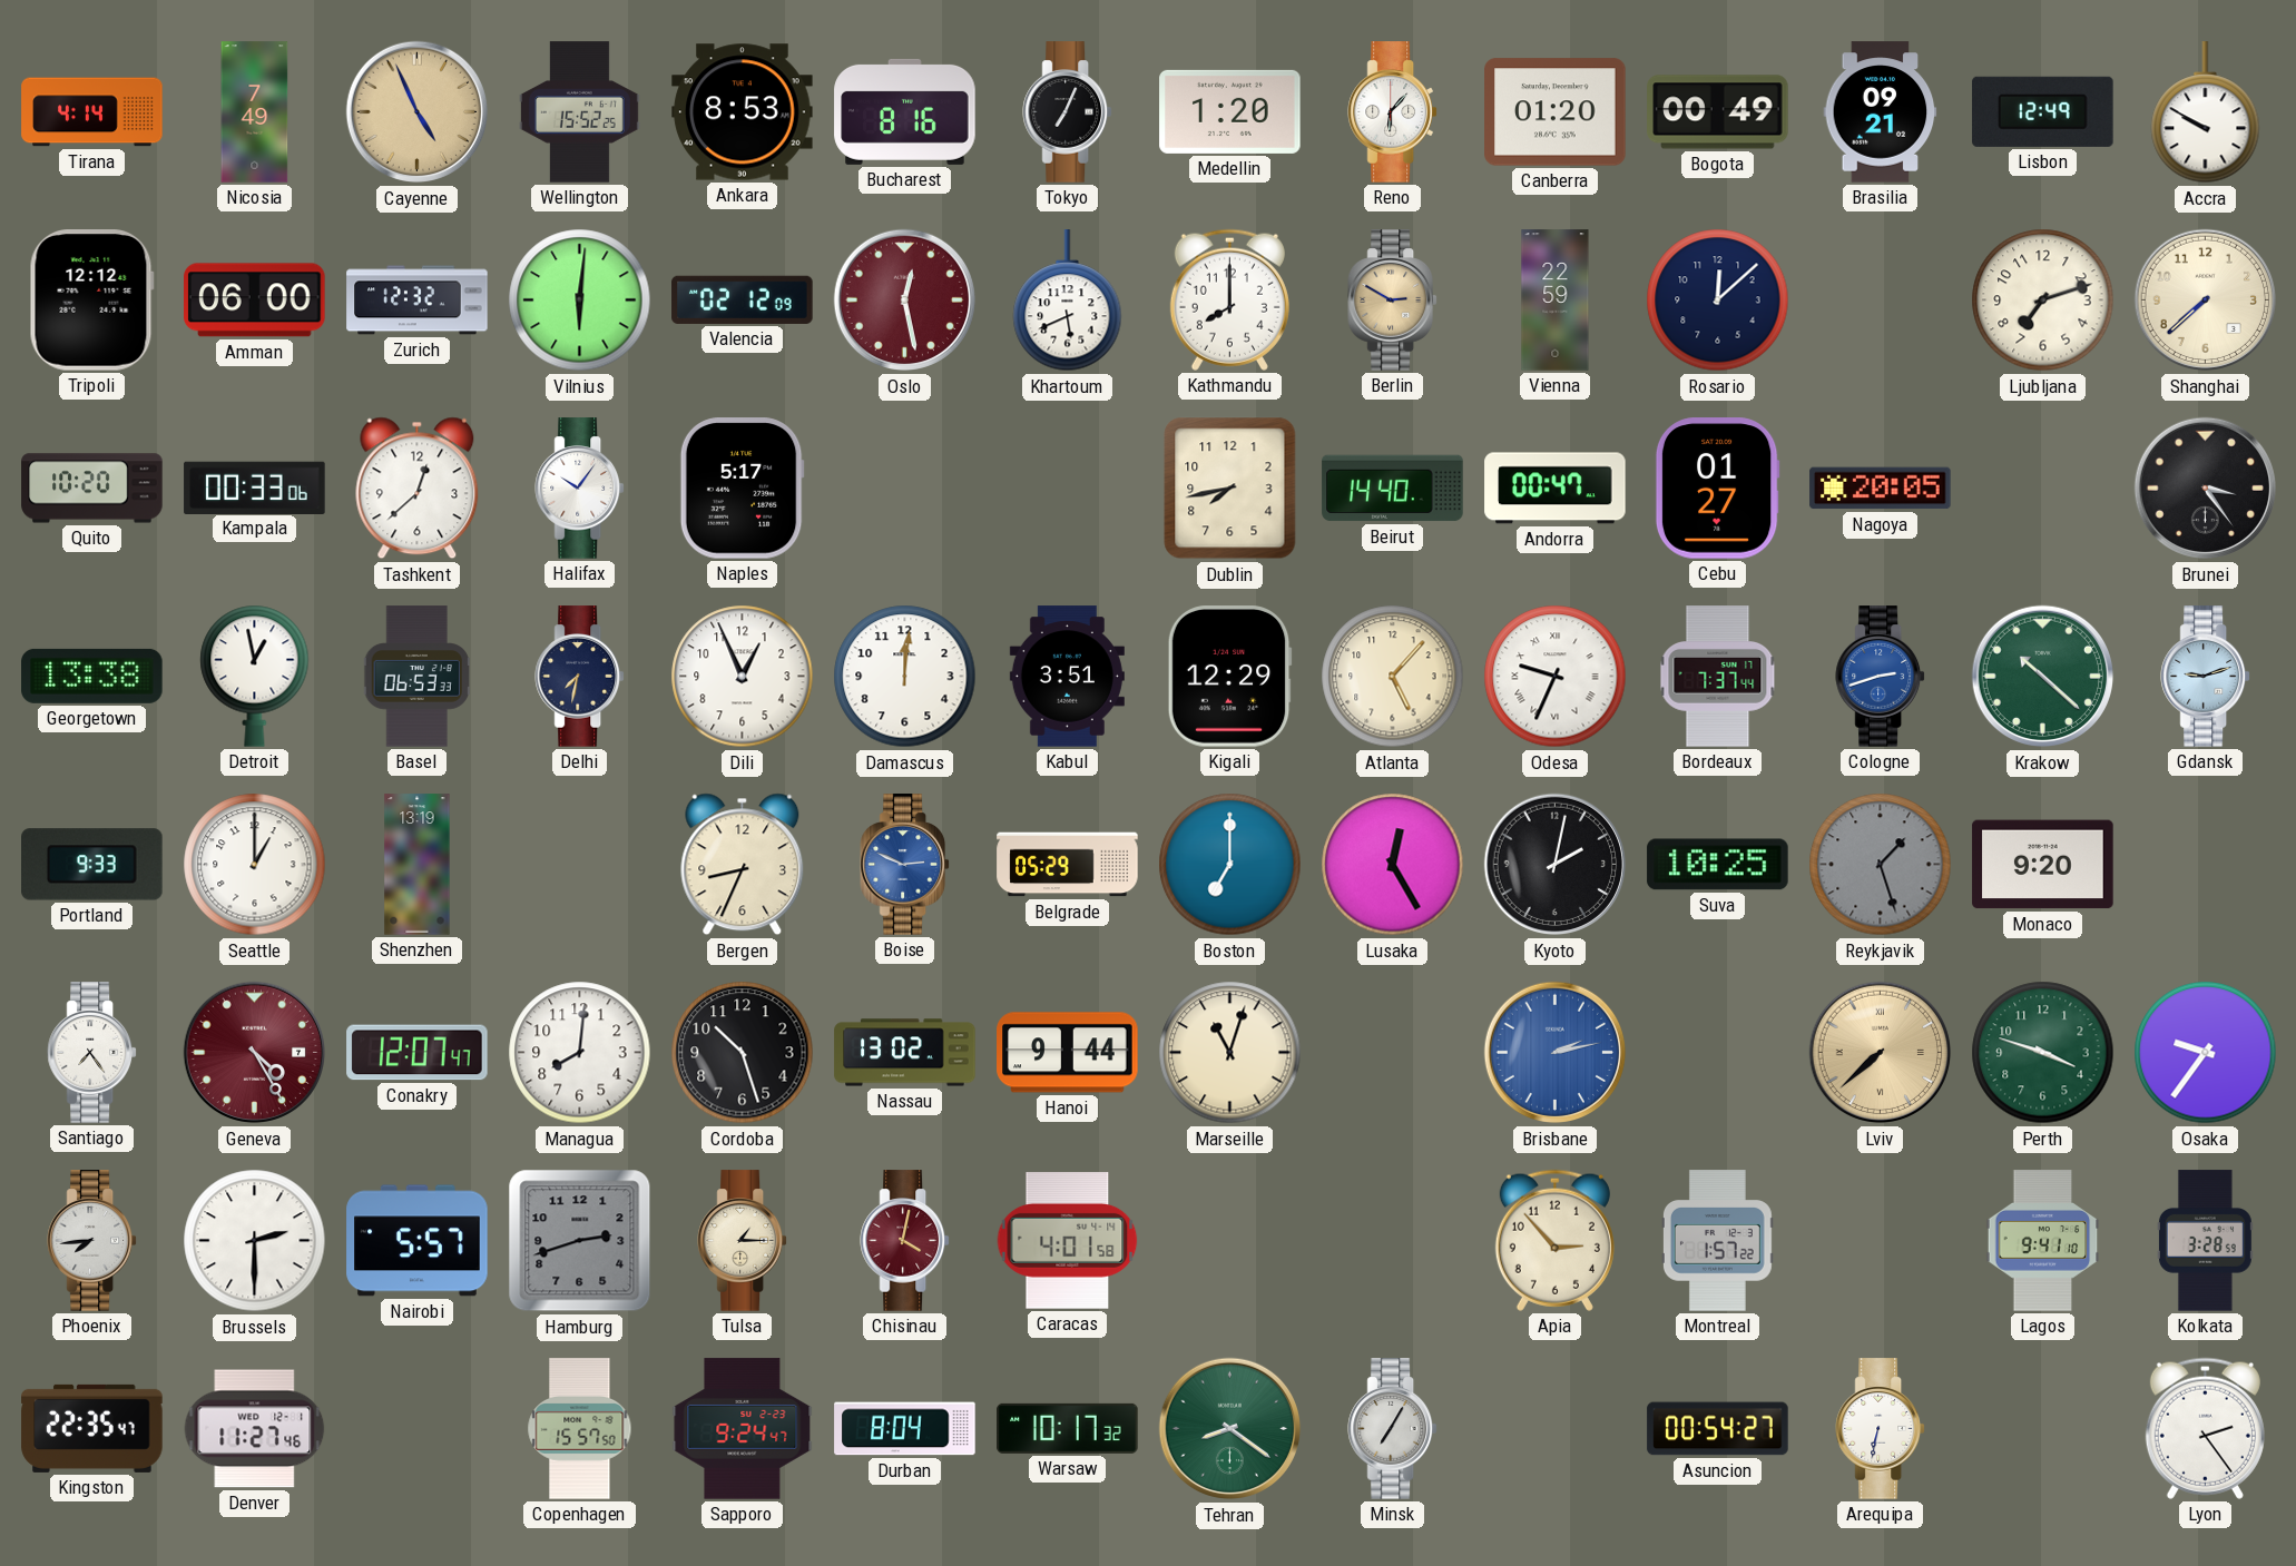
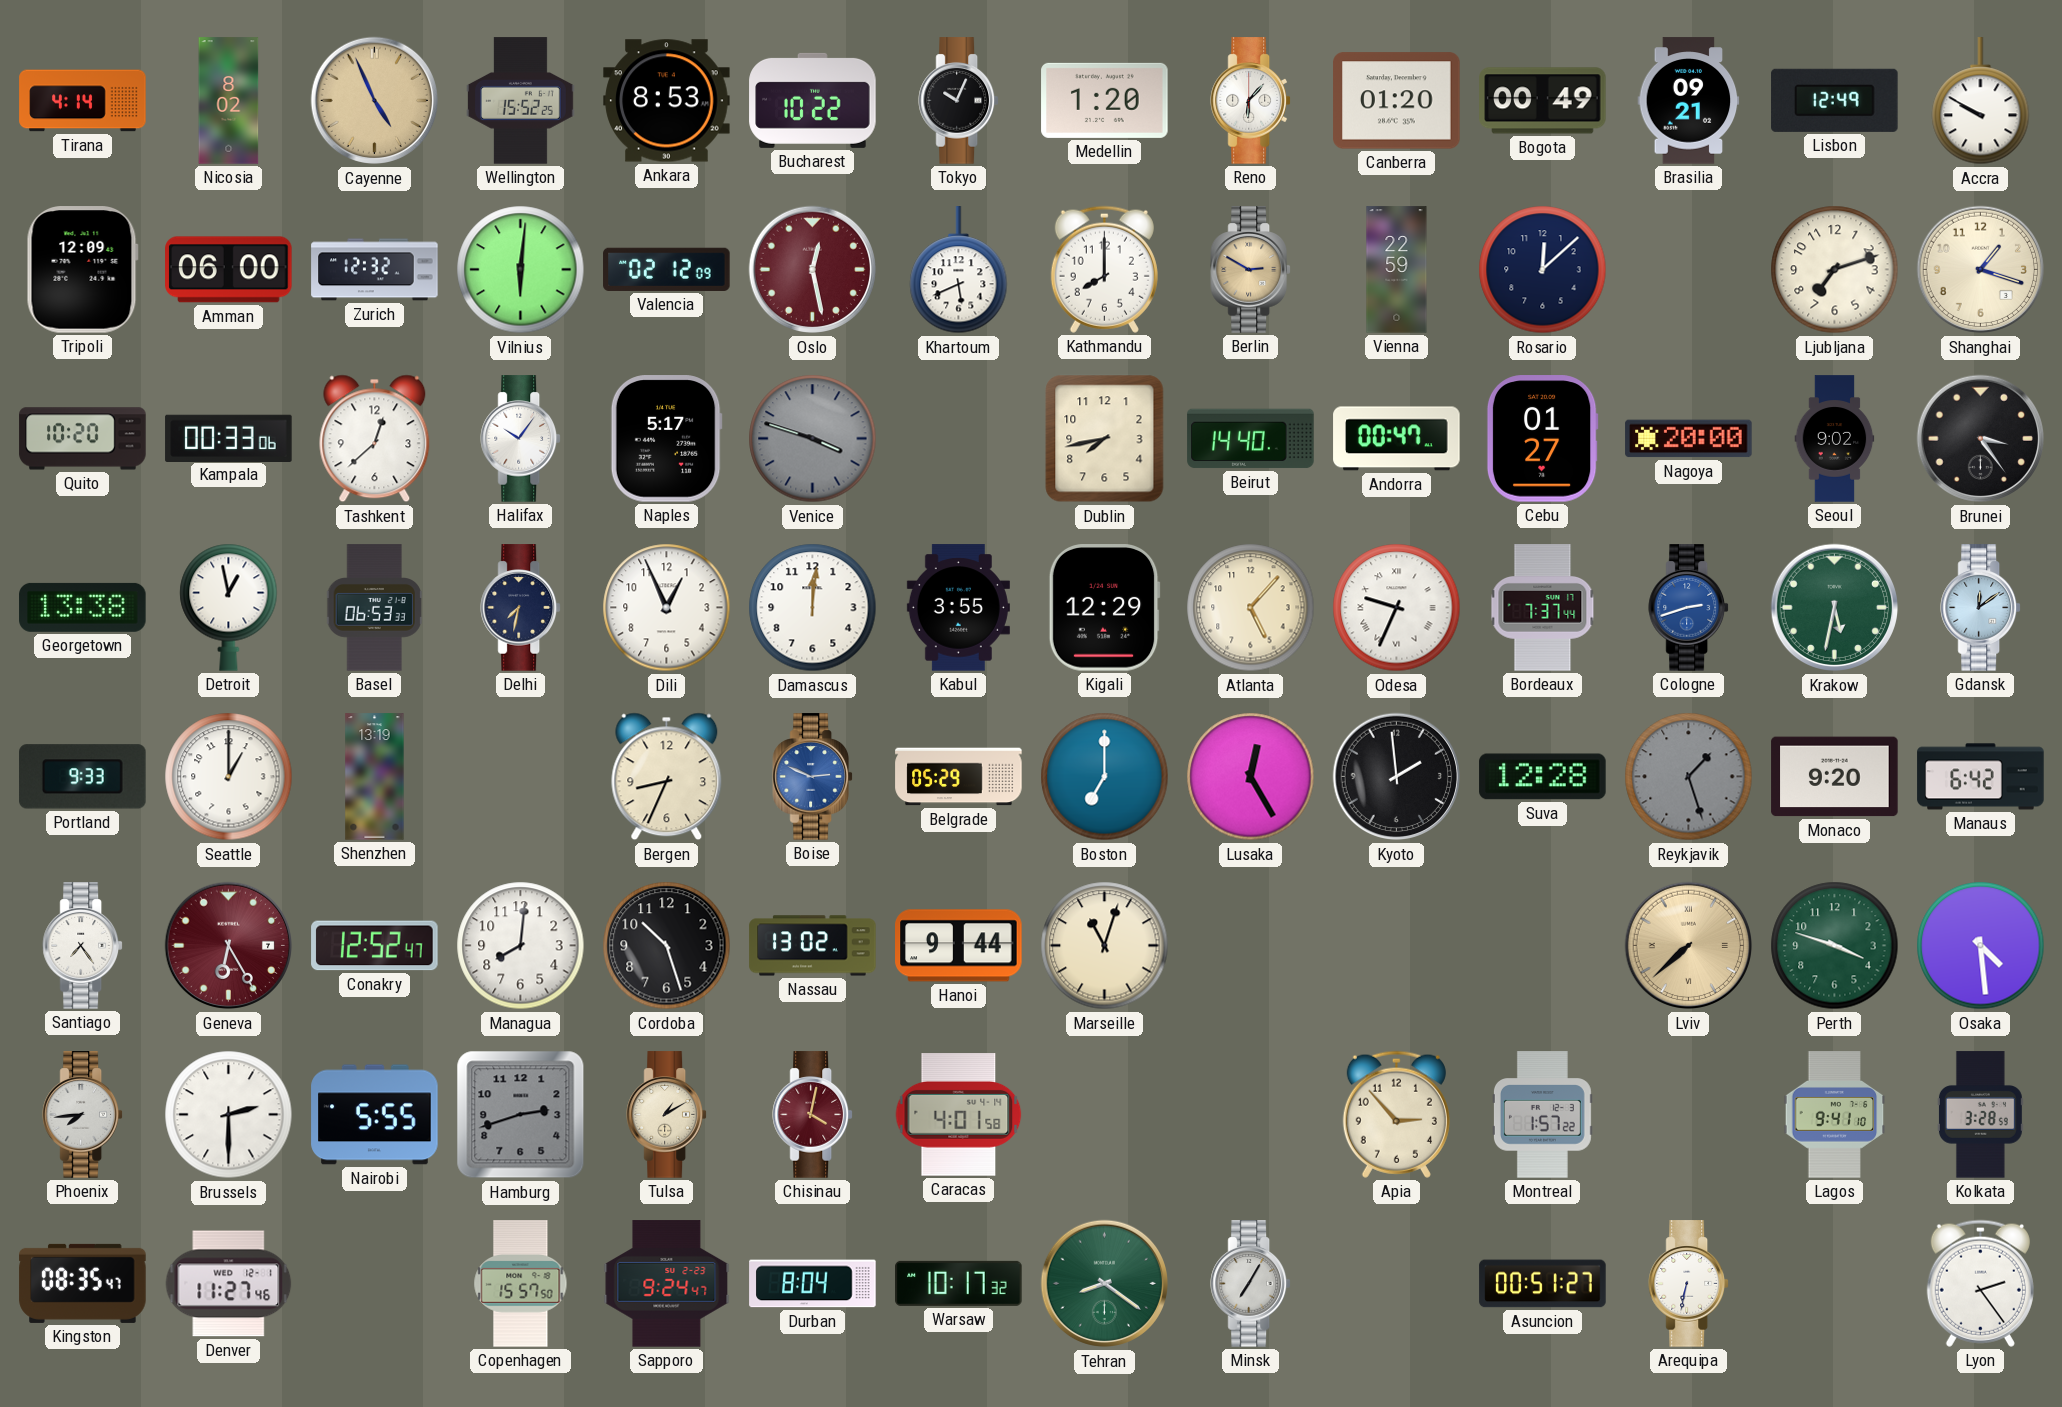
Nicosia: 7:49 -> 8:02
Bucharest: 8:16 -> 10:22
Tokyo: 7:04 -> 10:04
Tripoli: 12:12 -> 12:09
Shanghai: 7:38 -> 1:18
Venice: none -> 3:48
Nagoya: 20:05 -> 20:00
Seoul: none -> 9:02
Kabul: 3:51 -> 3:55
Krakow: 10:22 -> 5:32
Gdansk: 9:12 -> 12:09
Kyoto: 2:02 -> 1:59
Suva: 10:25 -> 12:28
Manaus: none -> 6:42
Geneva: 4:25 -> 6:25
Conakry: 12:07 -> 12:52
Brisbane: 2:13 -> none
Osaka: 9:36 -> 4:29
Nairobi: 5:57 -> 5:55
Tulsa: 1:15 -> 1:10
Kingston: 22:35 -> 08:35
Asuncion: 00:54 -> 00:51
